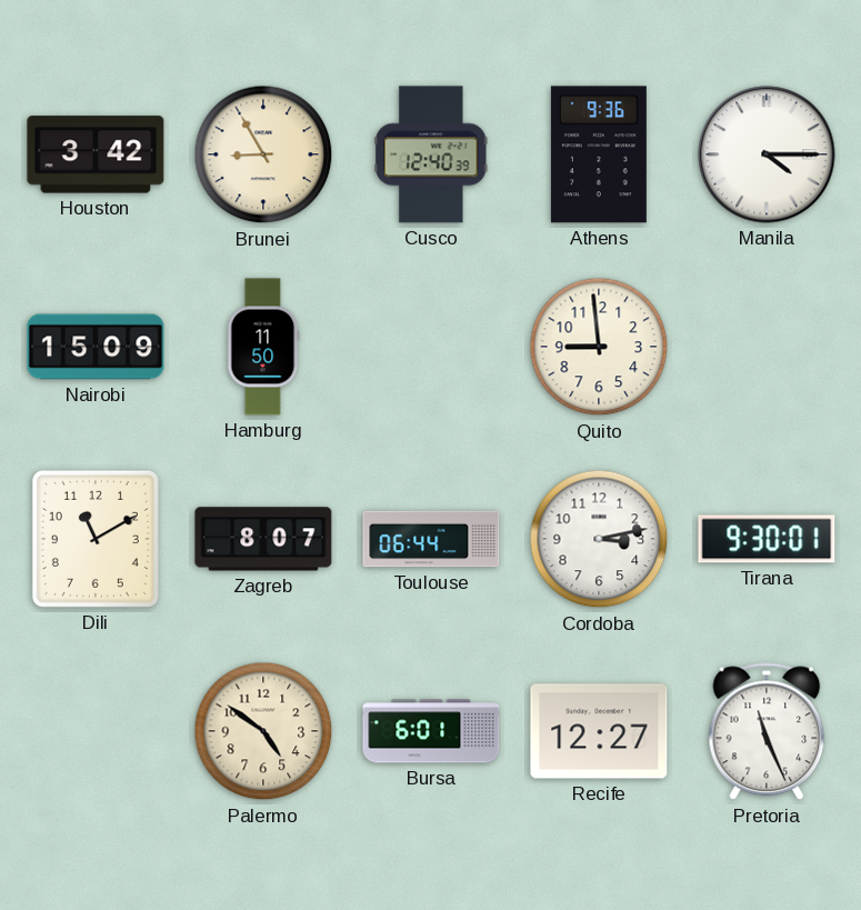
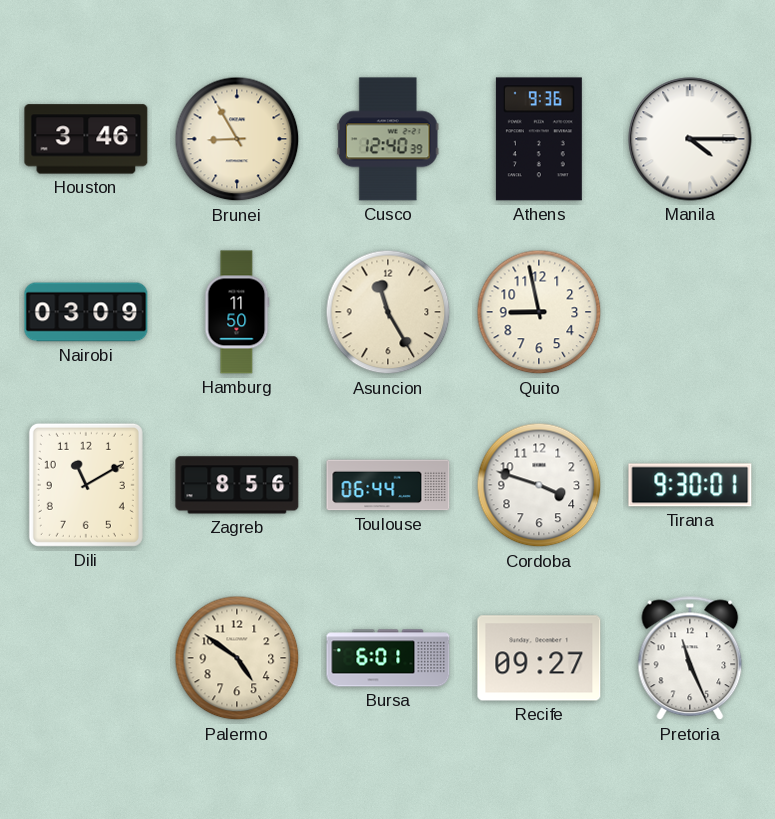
Houston: 3:42 -> 3:46
Nairobi: 15:09 -> 03:09
Asuncion: none -> 11:25
Quito: 8:59 -> 8:58
Zagreb: 8:07 -> 8:56
Cordoba: 3:13 -> 3:48
Recife: 12:27 -> 09:27
